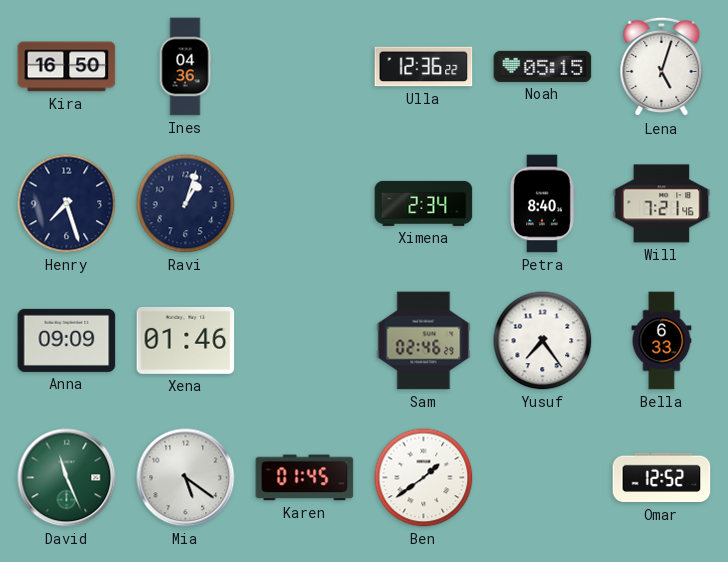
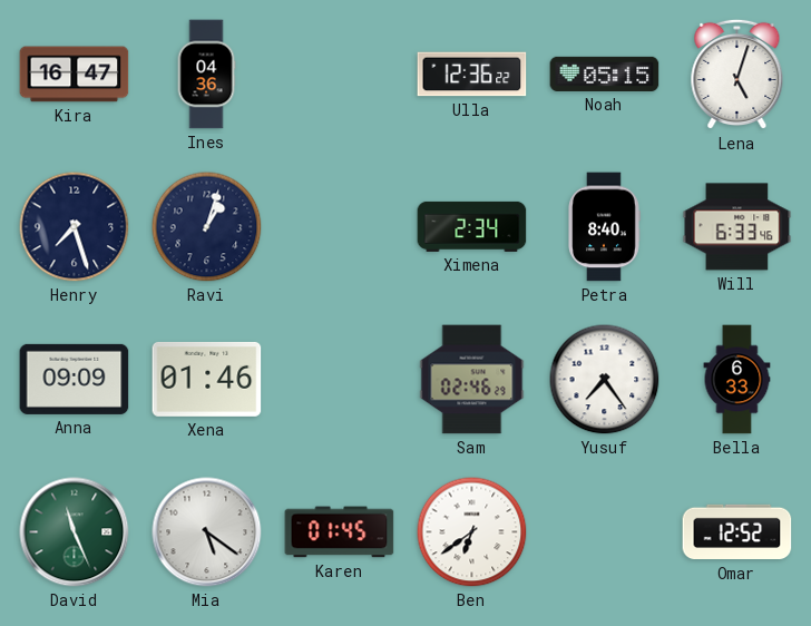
Kira: 16:50 -> 16:47
Will: 7:21 -> 6:33
Ben: 1:39 -> 6:39
